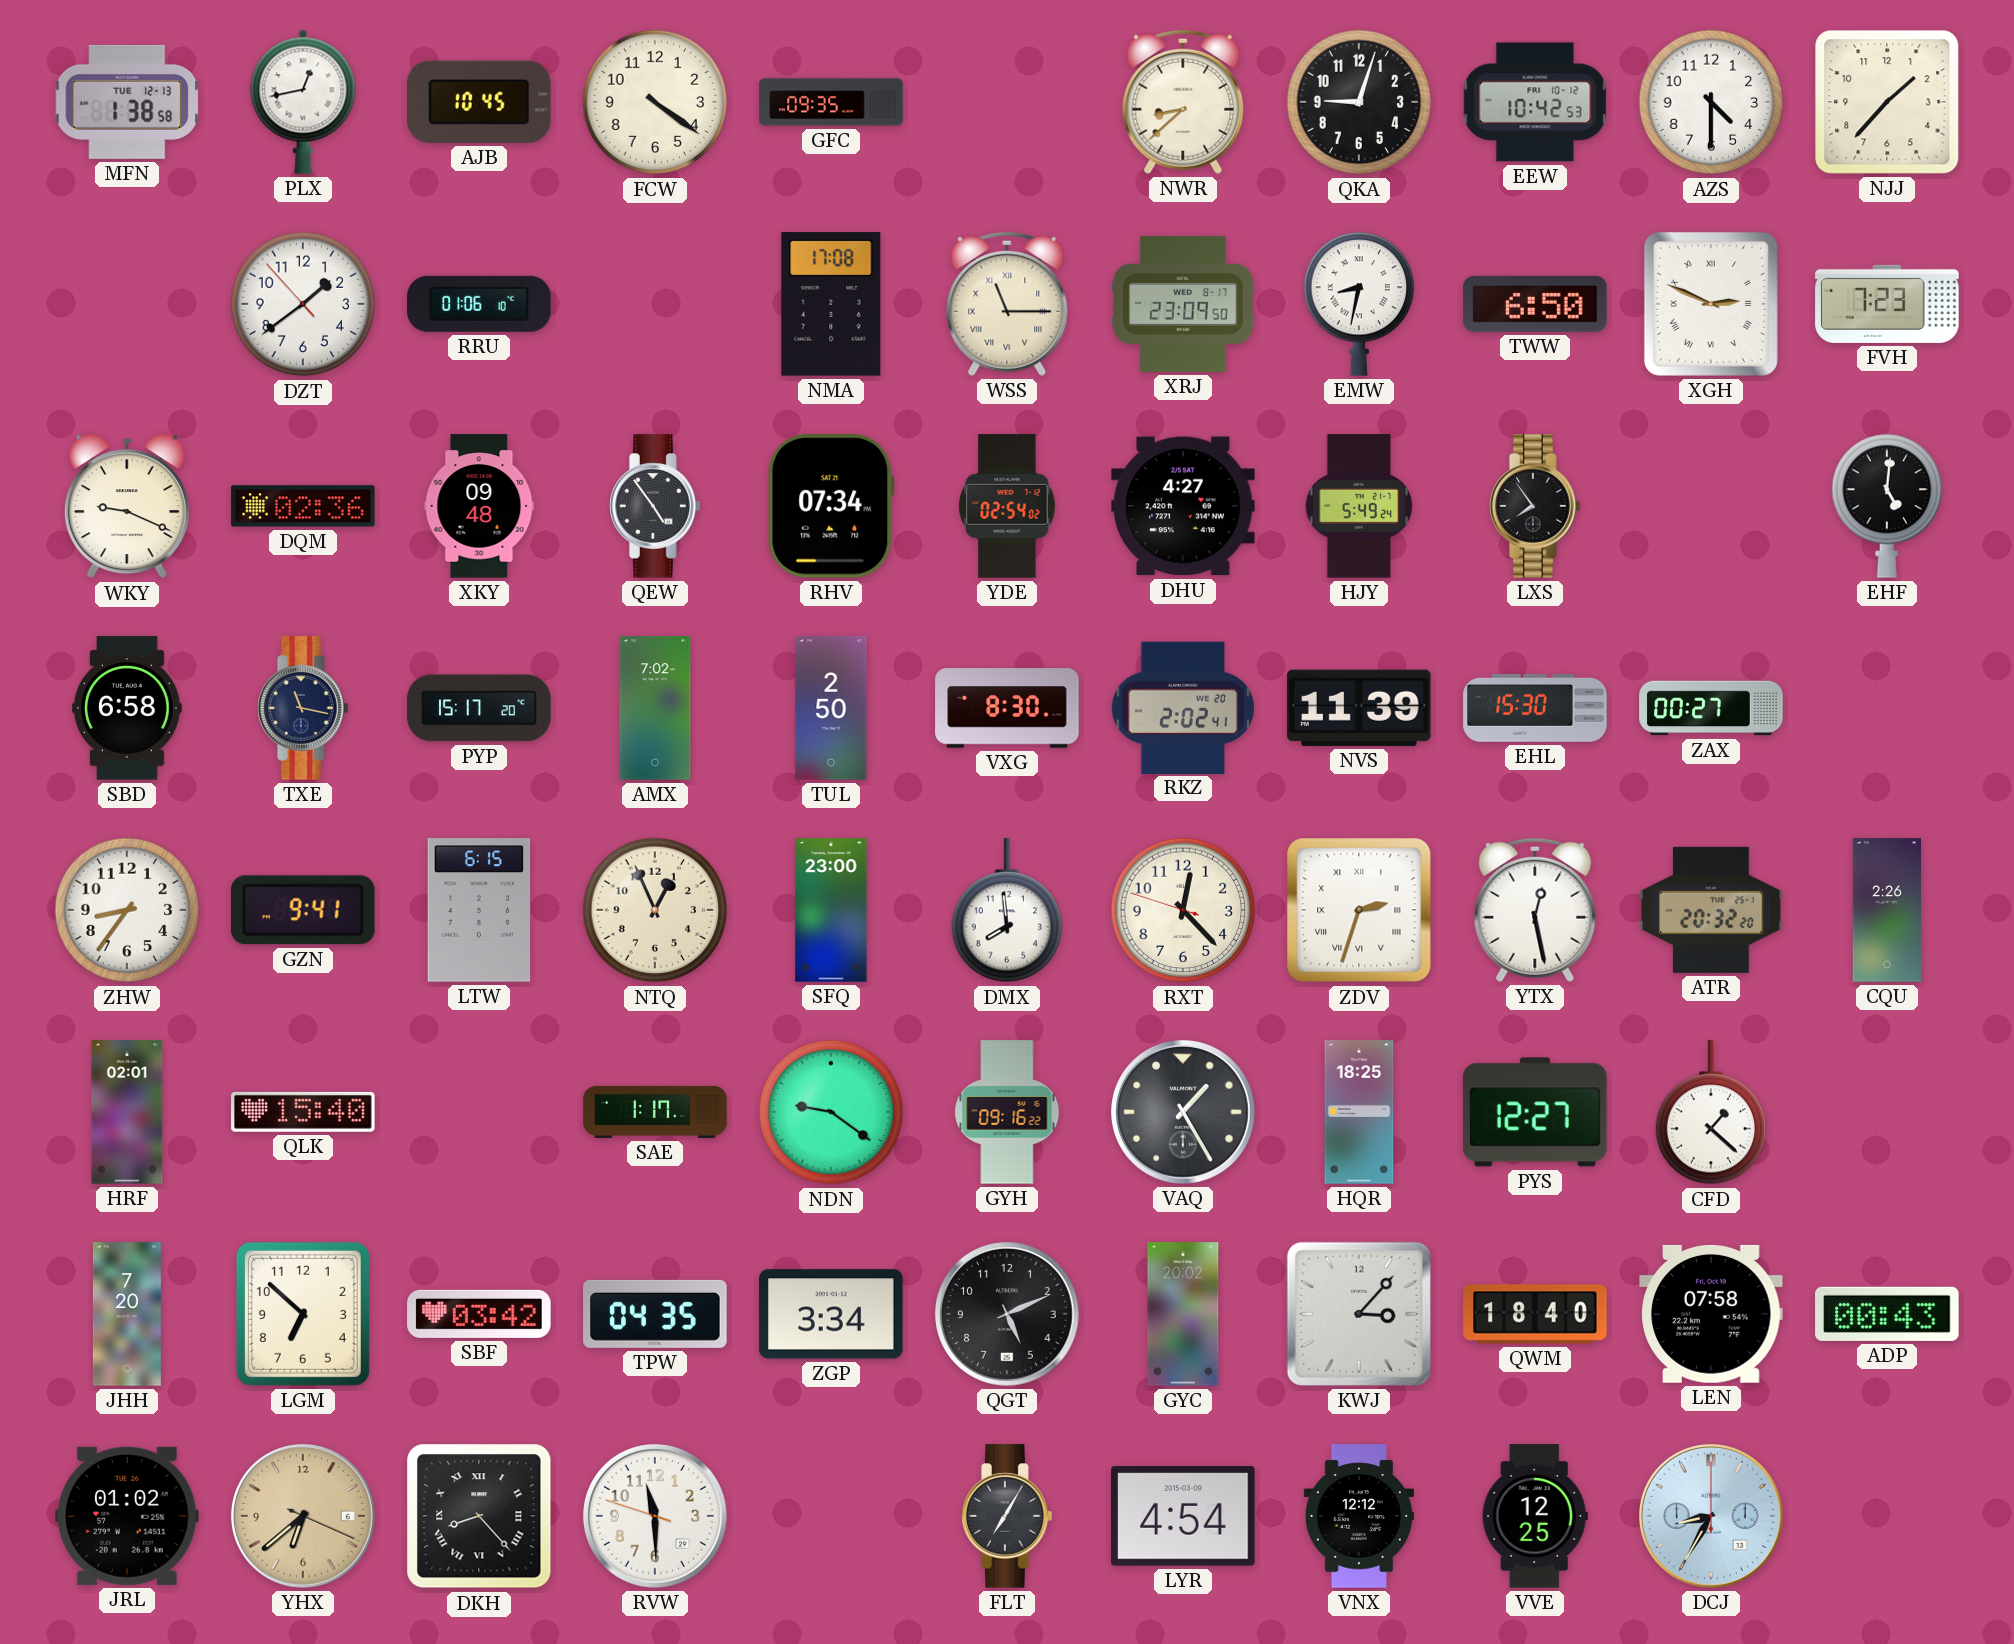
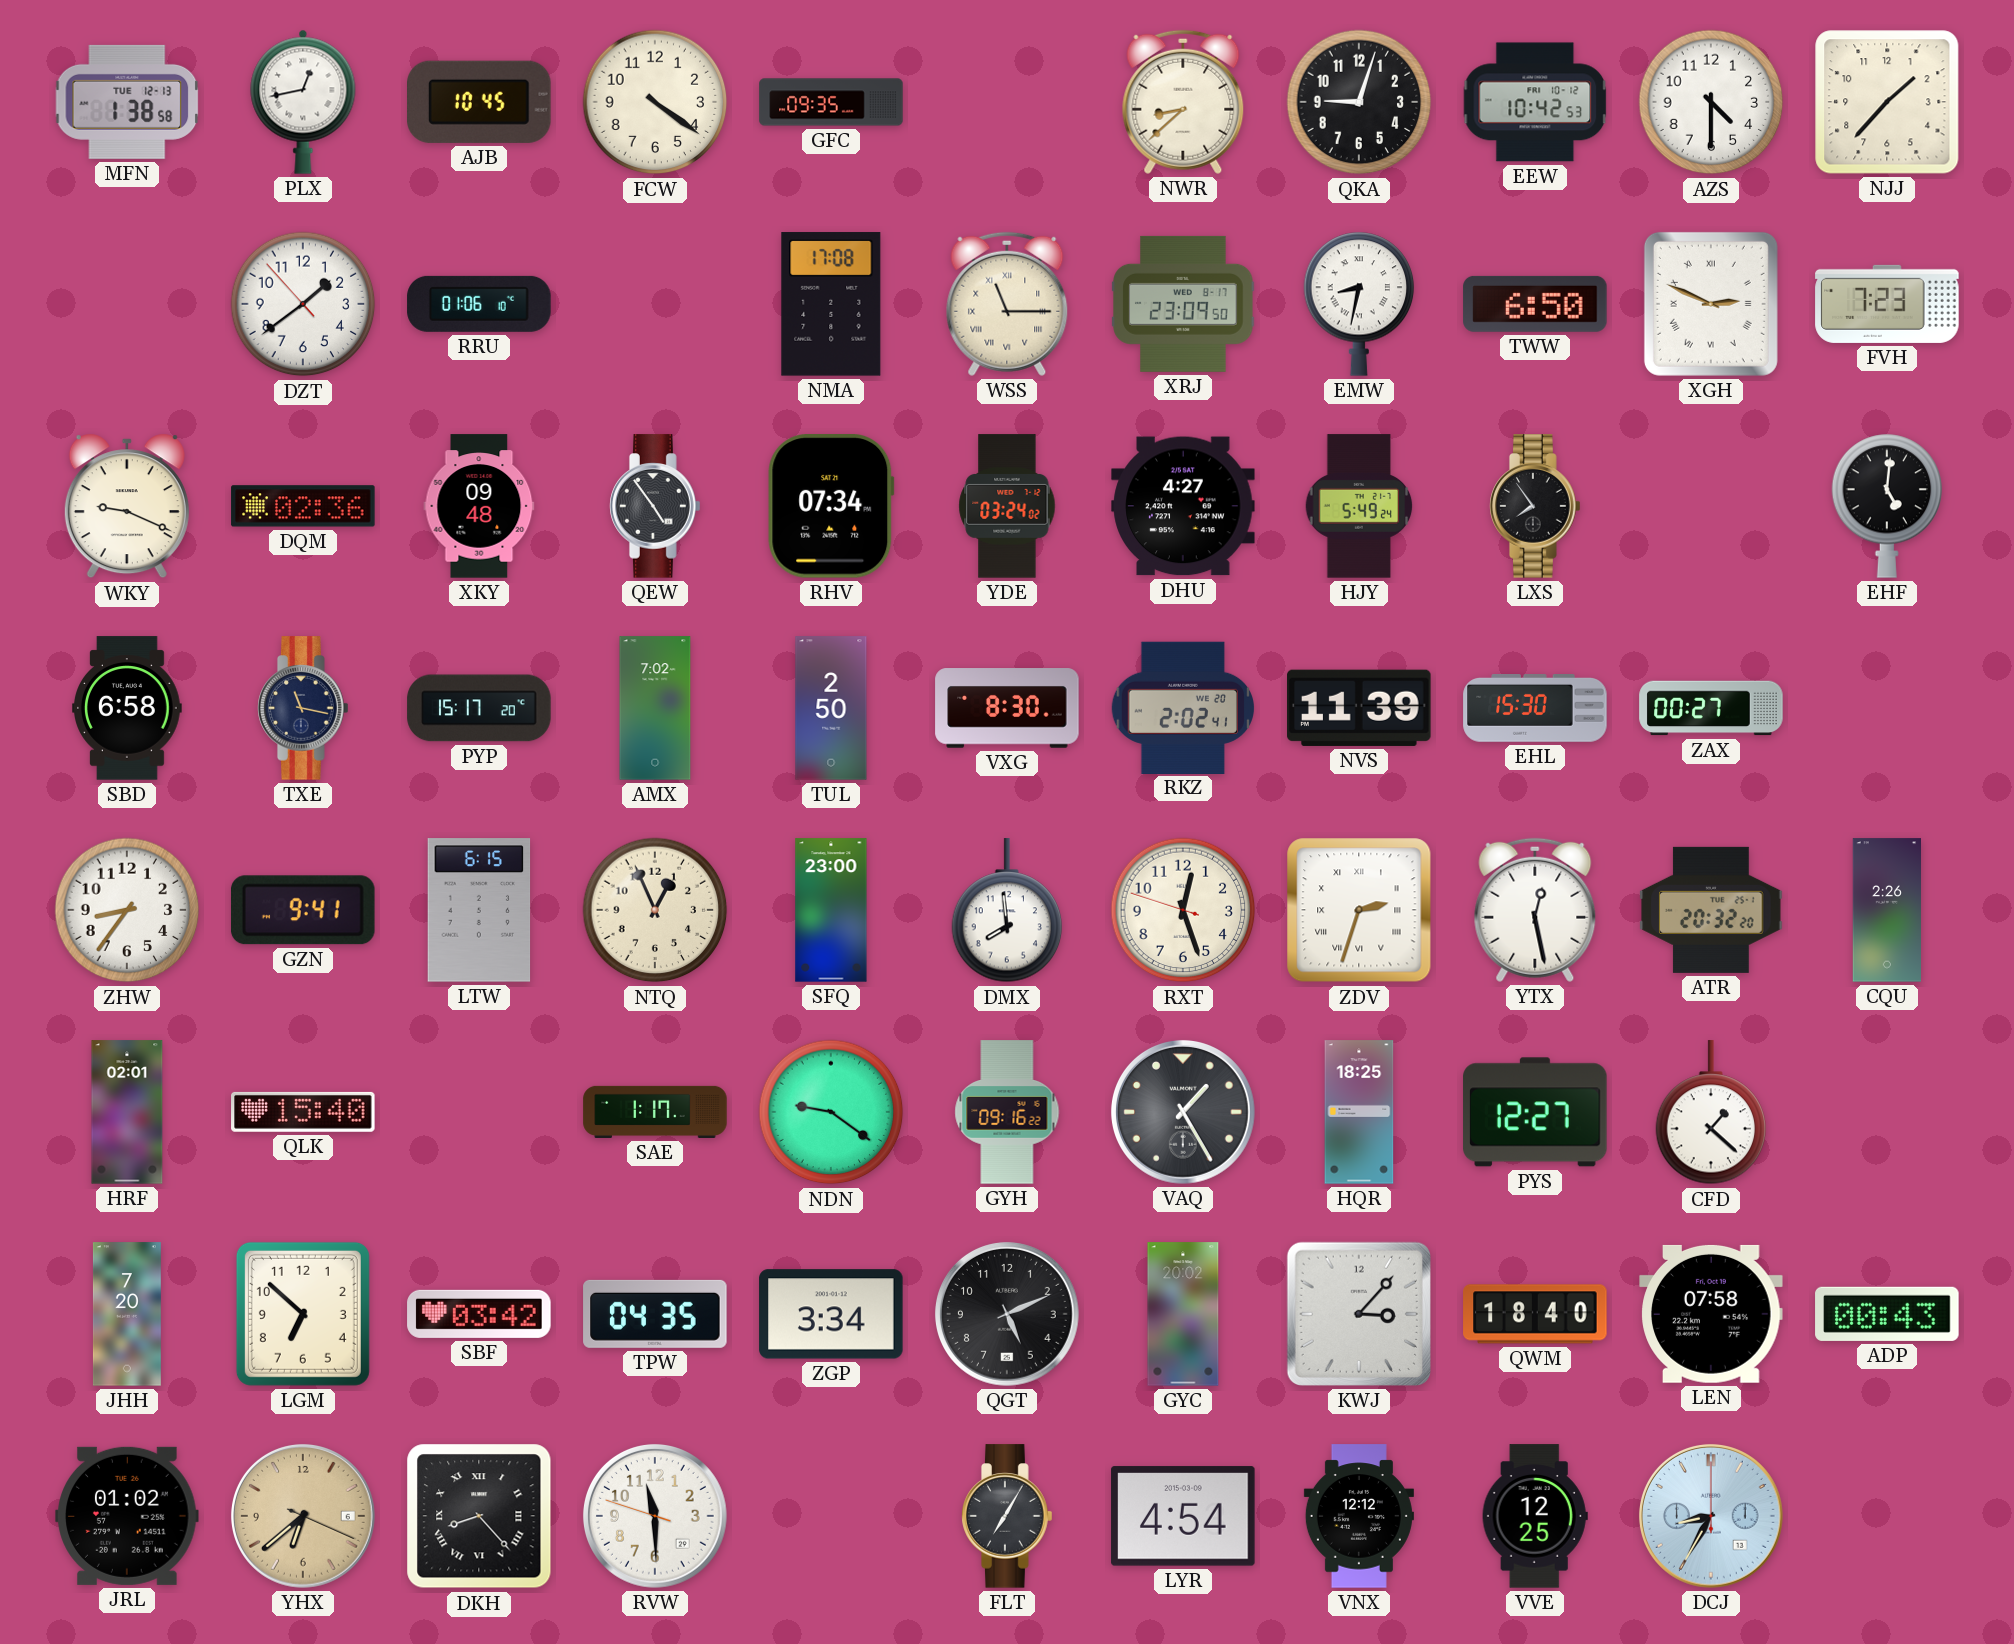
YDE: 02:54 -> 03:24
RXT: 12:22 -> 12:26
